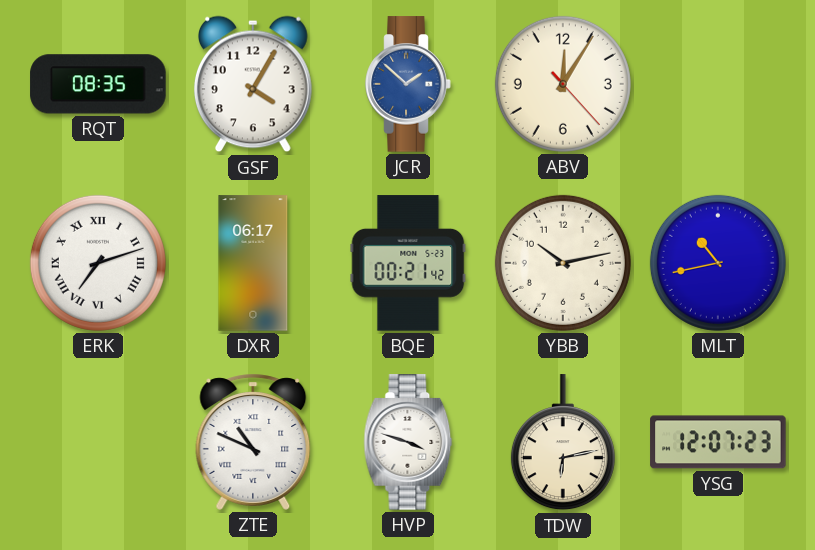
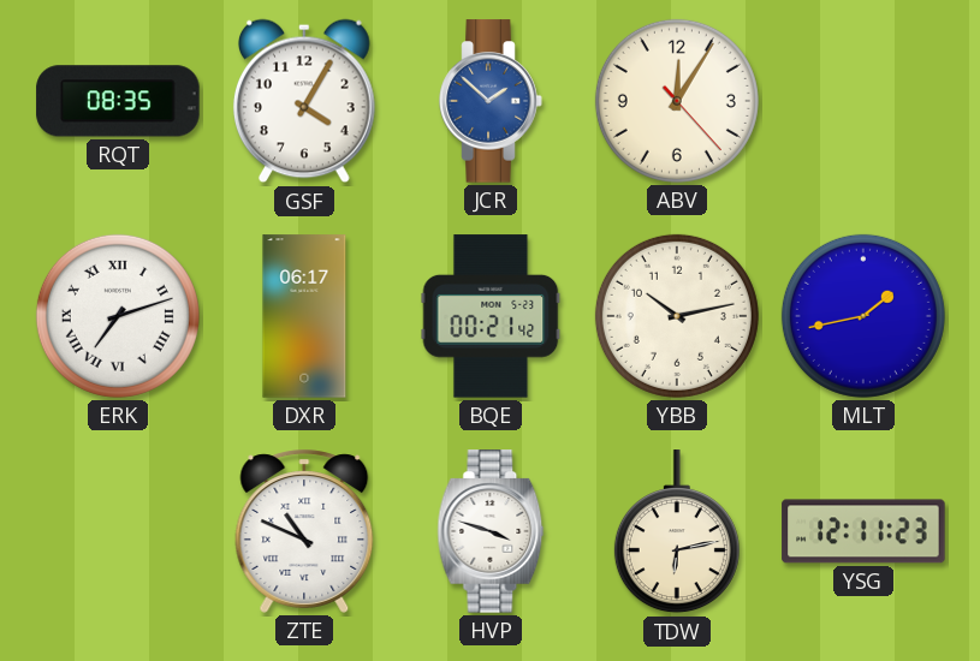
MLT: 10:43 -> 1:43
YSG: 12:07 -> 12:11
